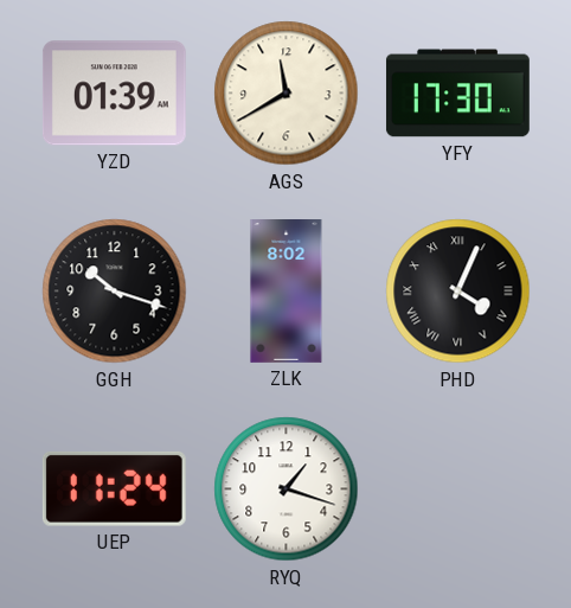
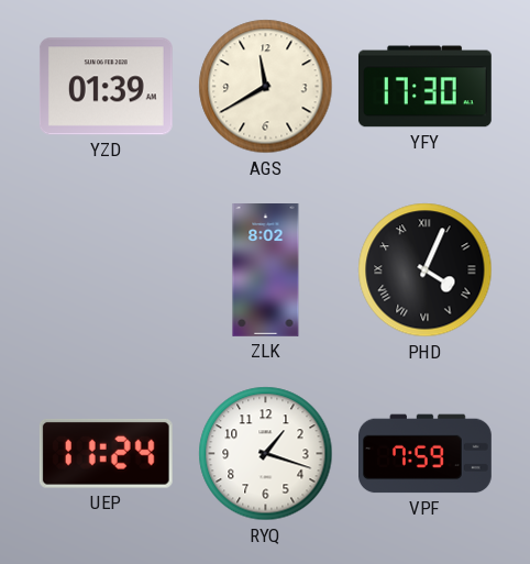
GGH: 10:18 -> none
VPF: none -> 7:59
